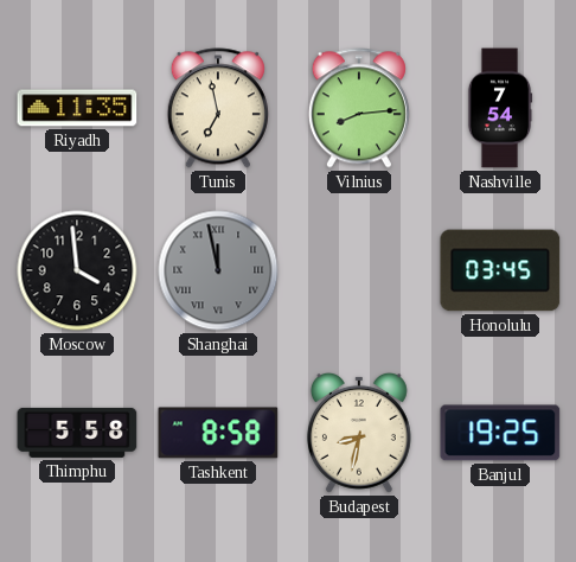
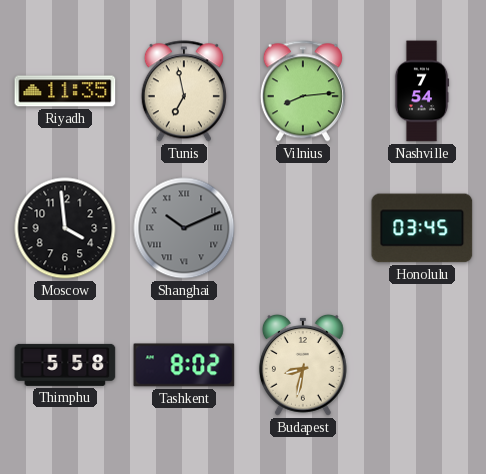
Shanghai: 11:58 -> 10:11
Tashkent: 8:58 -> 8:02
Banjul: 19:25 -> none
